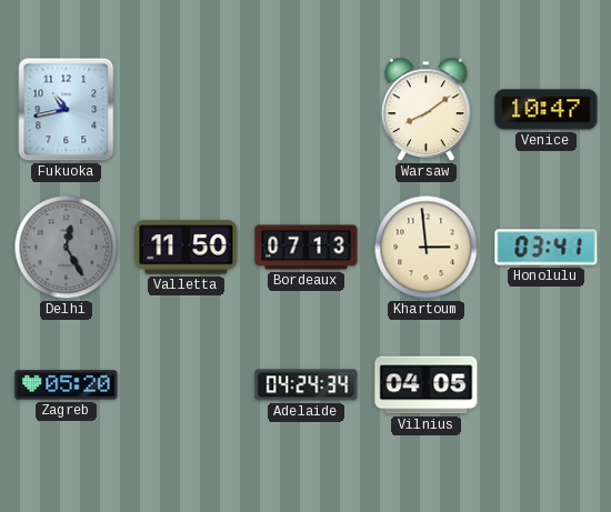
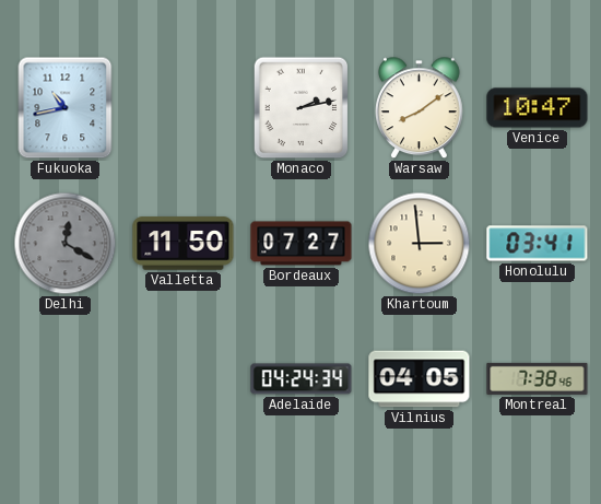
Monaco: none -> 2:13
Delhi: 12:25 -> 12:20
Bordeaux: 07:13 -> 07:27
Zagreb: 05:20 -> none
Montreal: none -> 7:38
